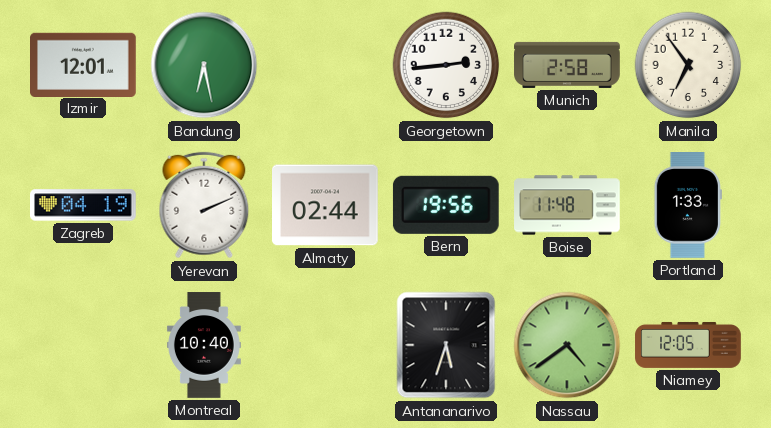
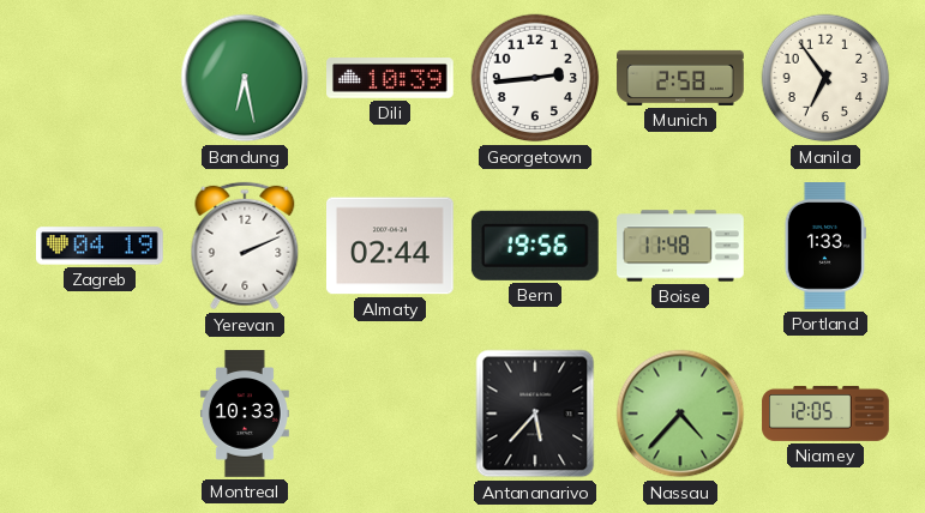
Izmir: 12:01 -> none
Dili: none -> 10:39
Montreal: 10:40 -> 10:33
Antananarivo: 5:33 -> 5:37
Nassau: 4:39 -> 4:37
